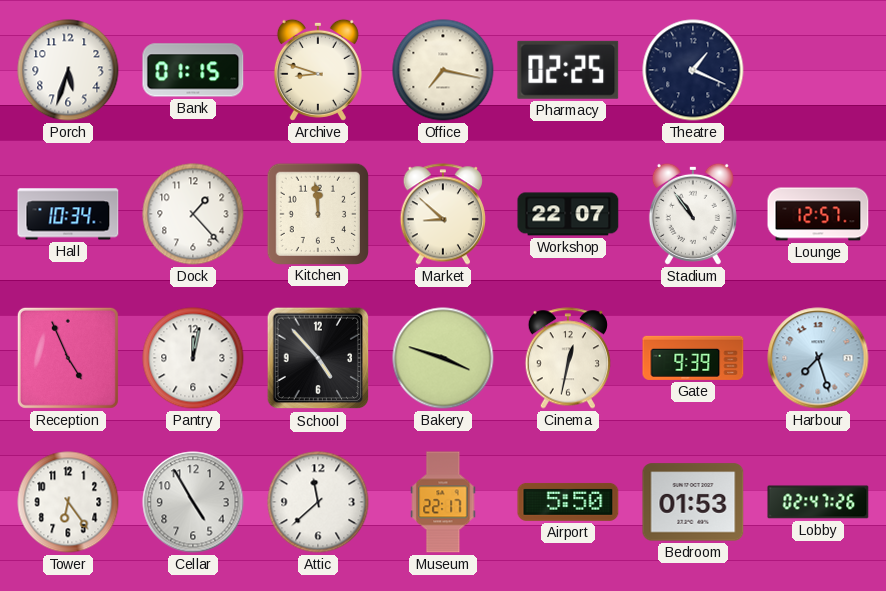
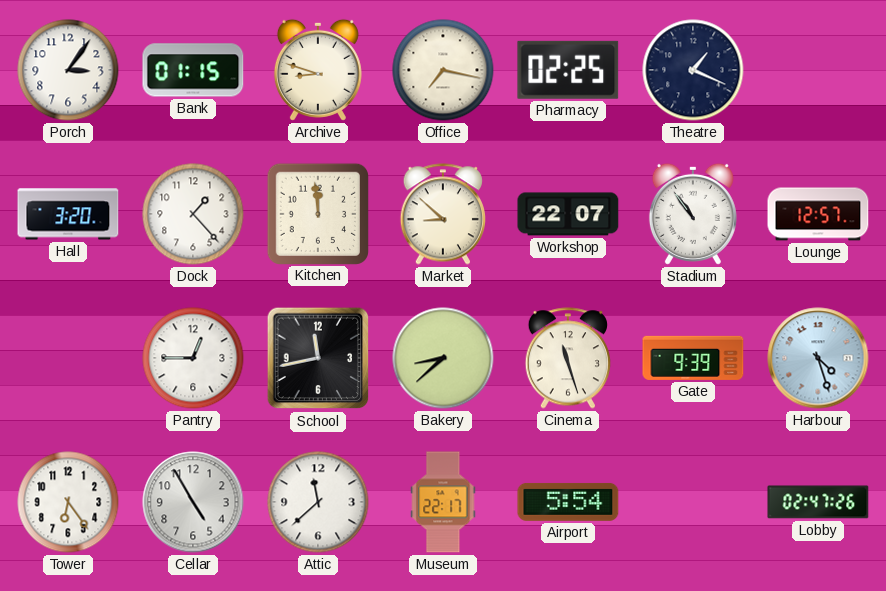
Porch: 5:33 -> 3:06
Hall: 10:34 -> 3:20
Reception: 4:56 -> none
Pantry: 12:02 -> 12:45
School: 4:53 -> 11:43
Bakery: 3:48 -> 8:38
Cinema: 12:32 -> 11:27
Harbour: 7:27 -> 4:27
Airport: 5:50 -> 5:54
Bedroom: 01:53 -> none
